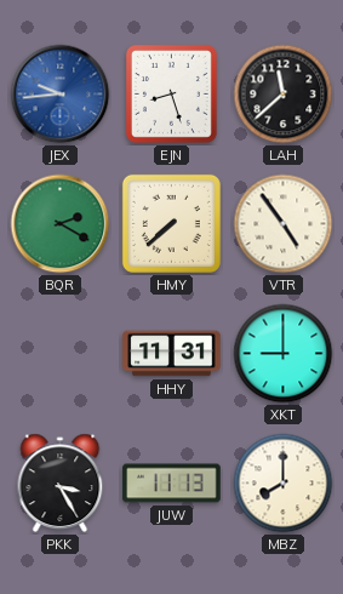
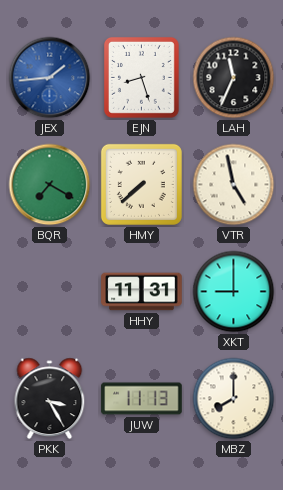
JEX: 9:44 -> 1:44
LAH: 11:38 -> 11:34
BQR: 2:20 -> 7:20
VTR: 4:54 -> 4:58
